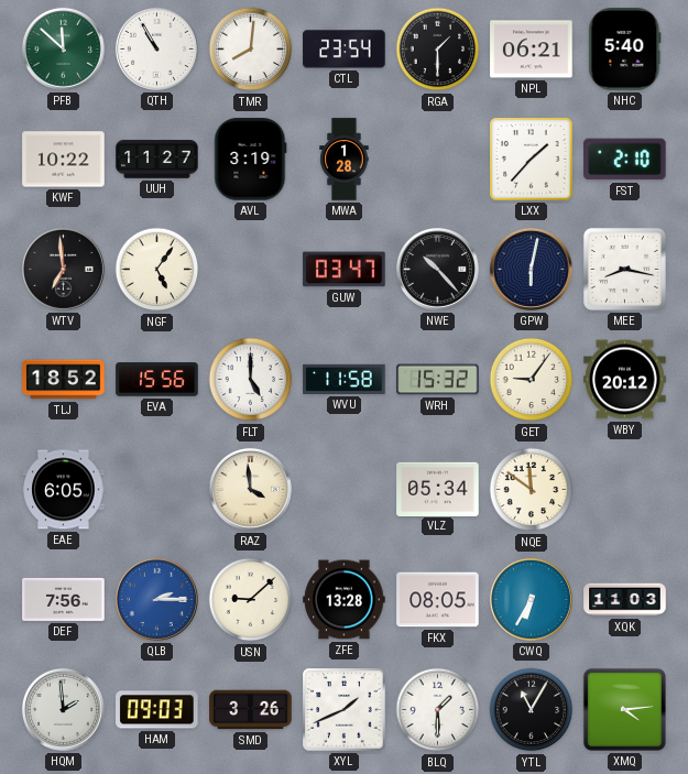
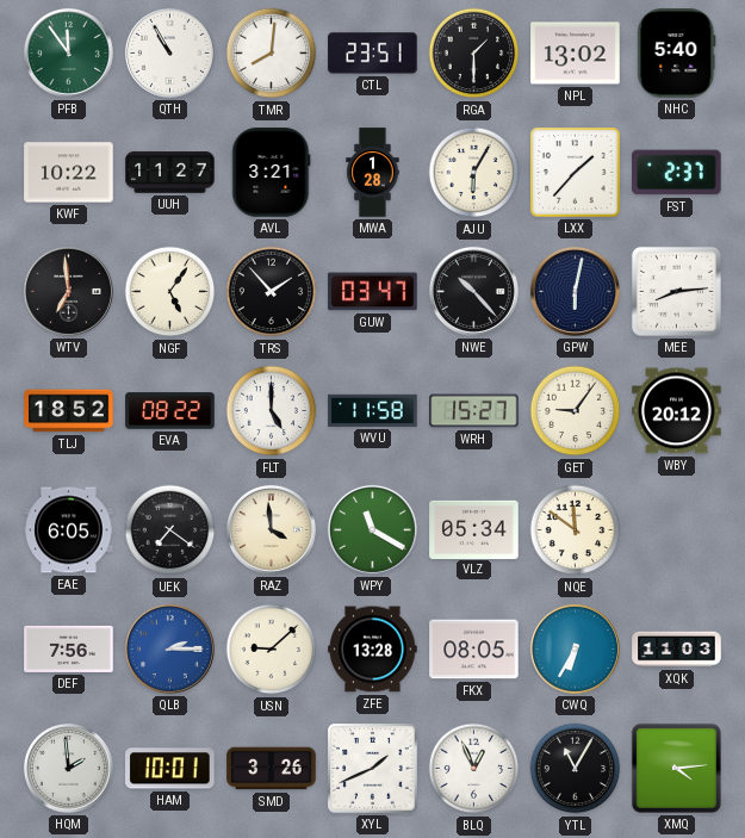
PFB: 11:52 -> 11:54
CTL: 23:54 -> 23:51
NPL: 06:21 -> 13:02
AVL: 3:19 -> 3:21
AJU: none -> 6:05
FST: 2:10 -> 2:37
TRS: none -> 1:53
MEE: 8:17 -> 8:14
EVA: 15:56 -> 08:22
WRH: 15:32 -> 15:27
UEK: none -> 7:21
WPY: none -> 11:20
HAM: 09:03 -> 10:01
BLQ: 1:30 -> 12:56
